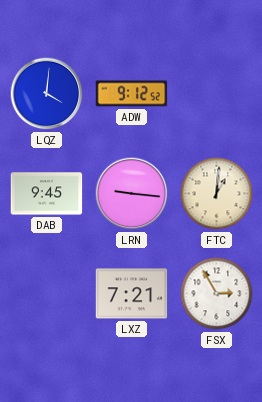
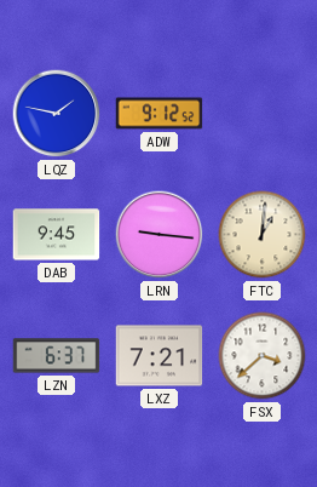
LQZ: 4:01 -> 1:47
LZN: none -> 6:37
FSX: 2:55 -> 3:38
